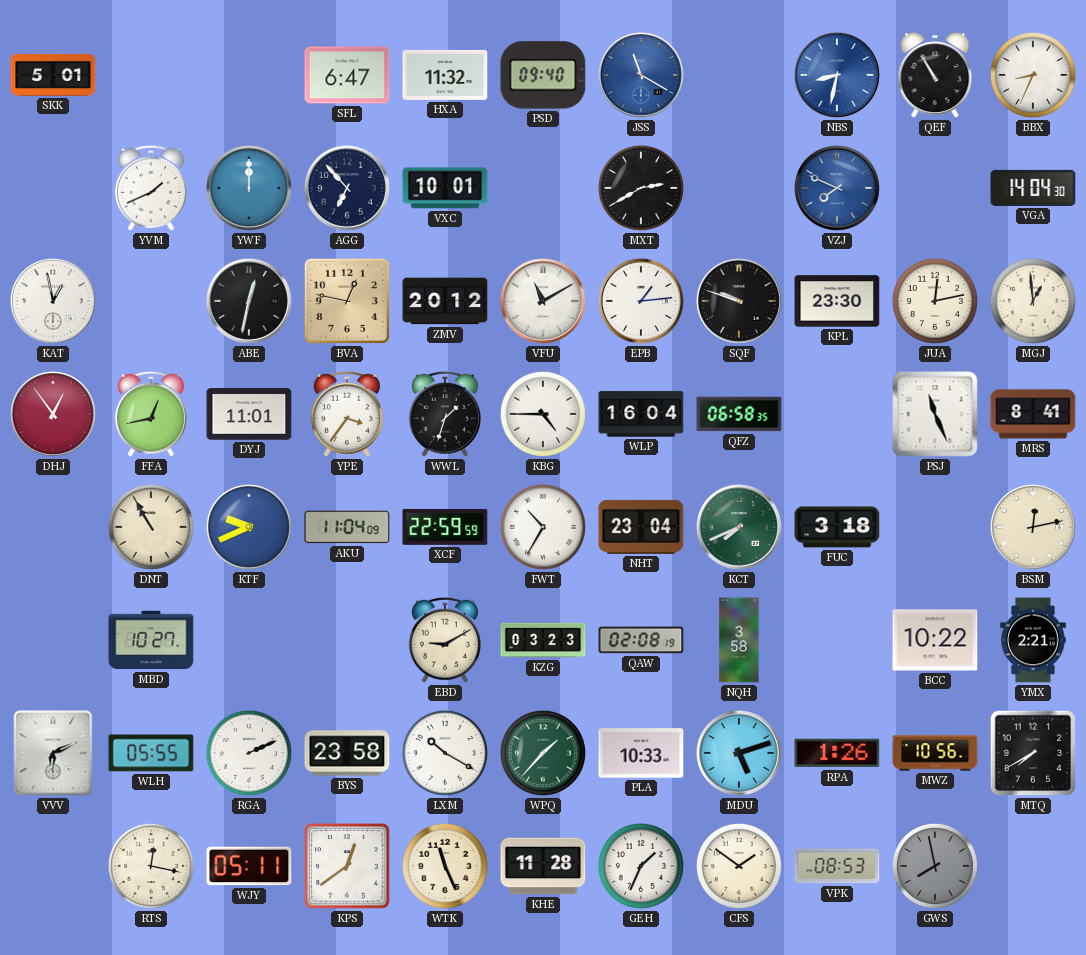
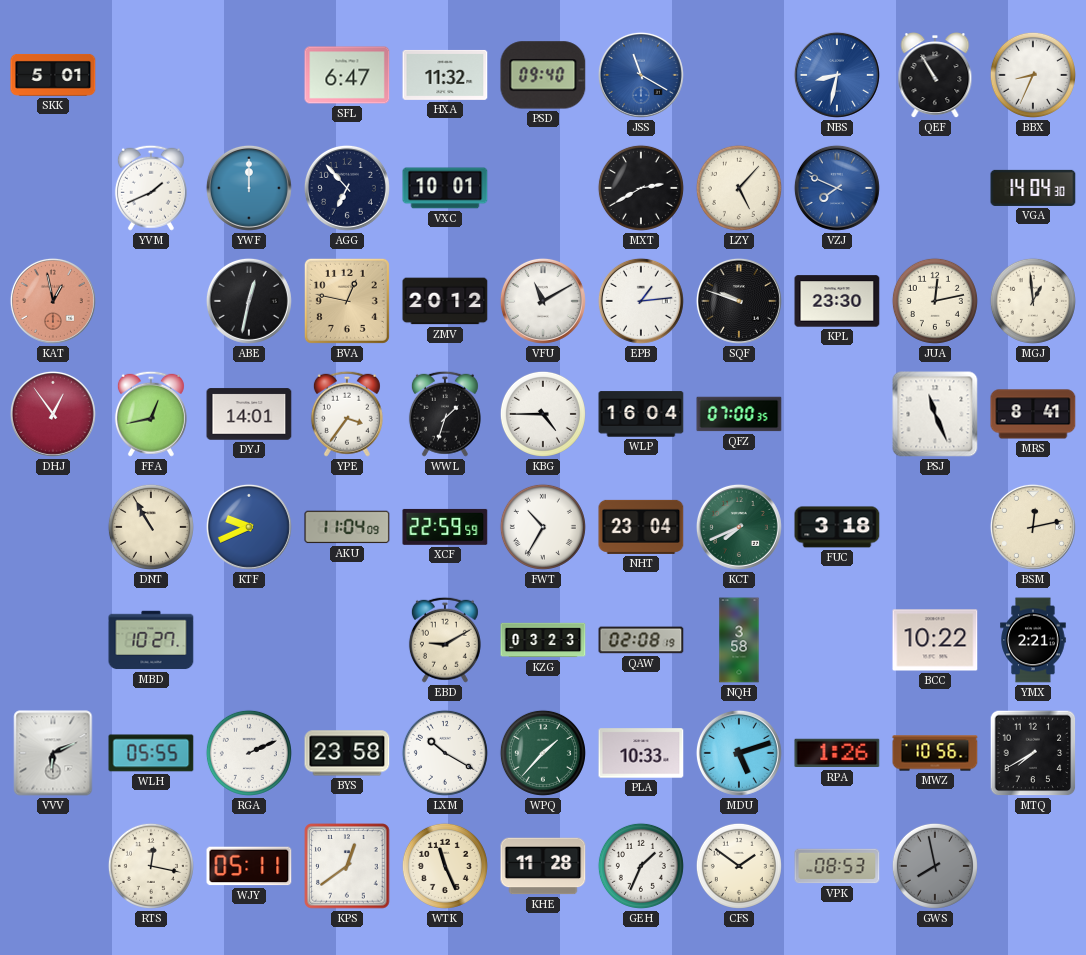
LZY: none -> 5:07
KAT dial: white -> salmon
DYJ: 11:01 -> 14:01
QFZ: 06:58 -> 07:00
